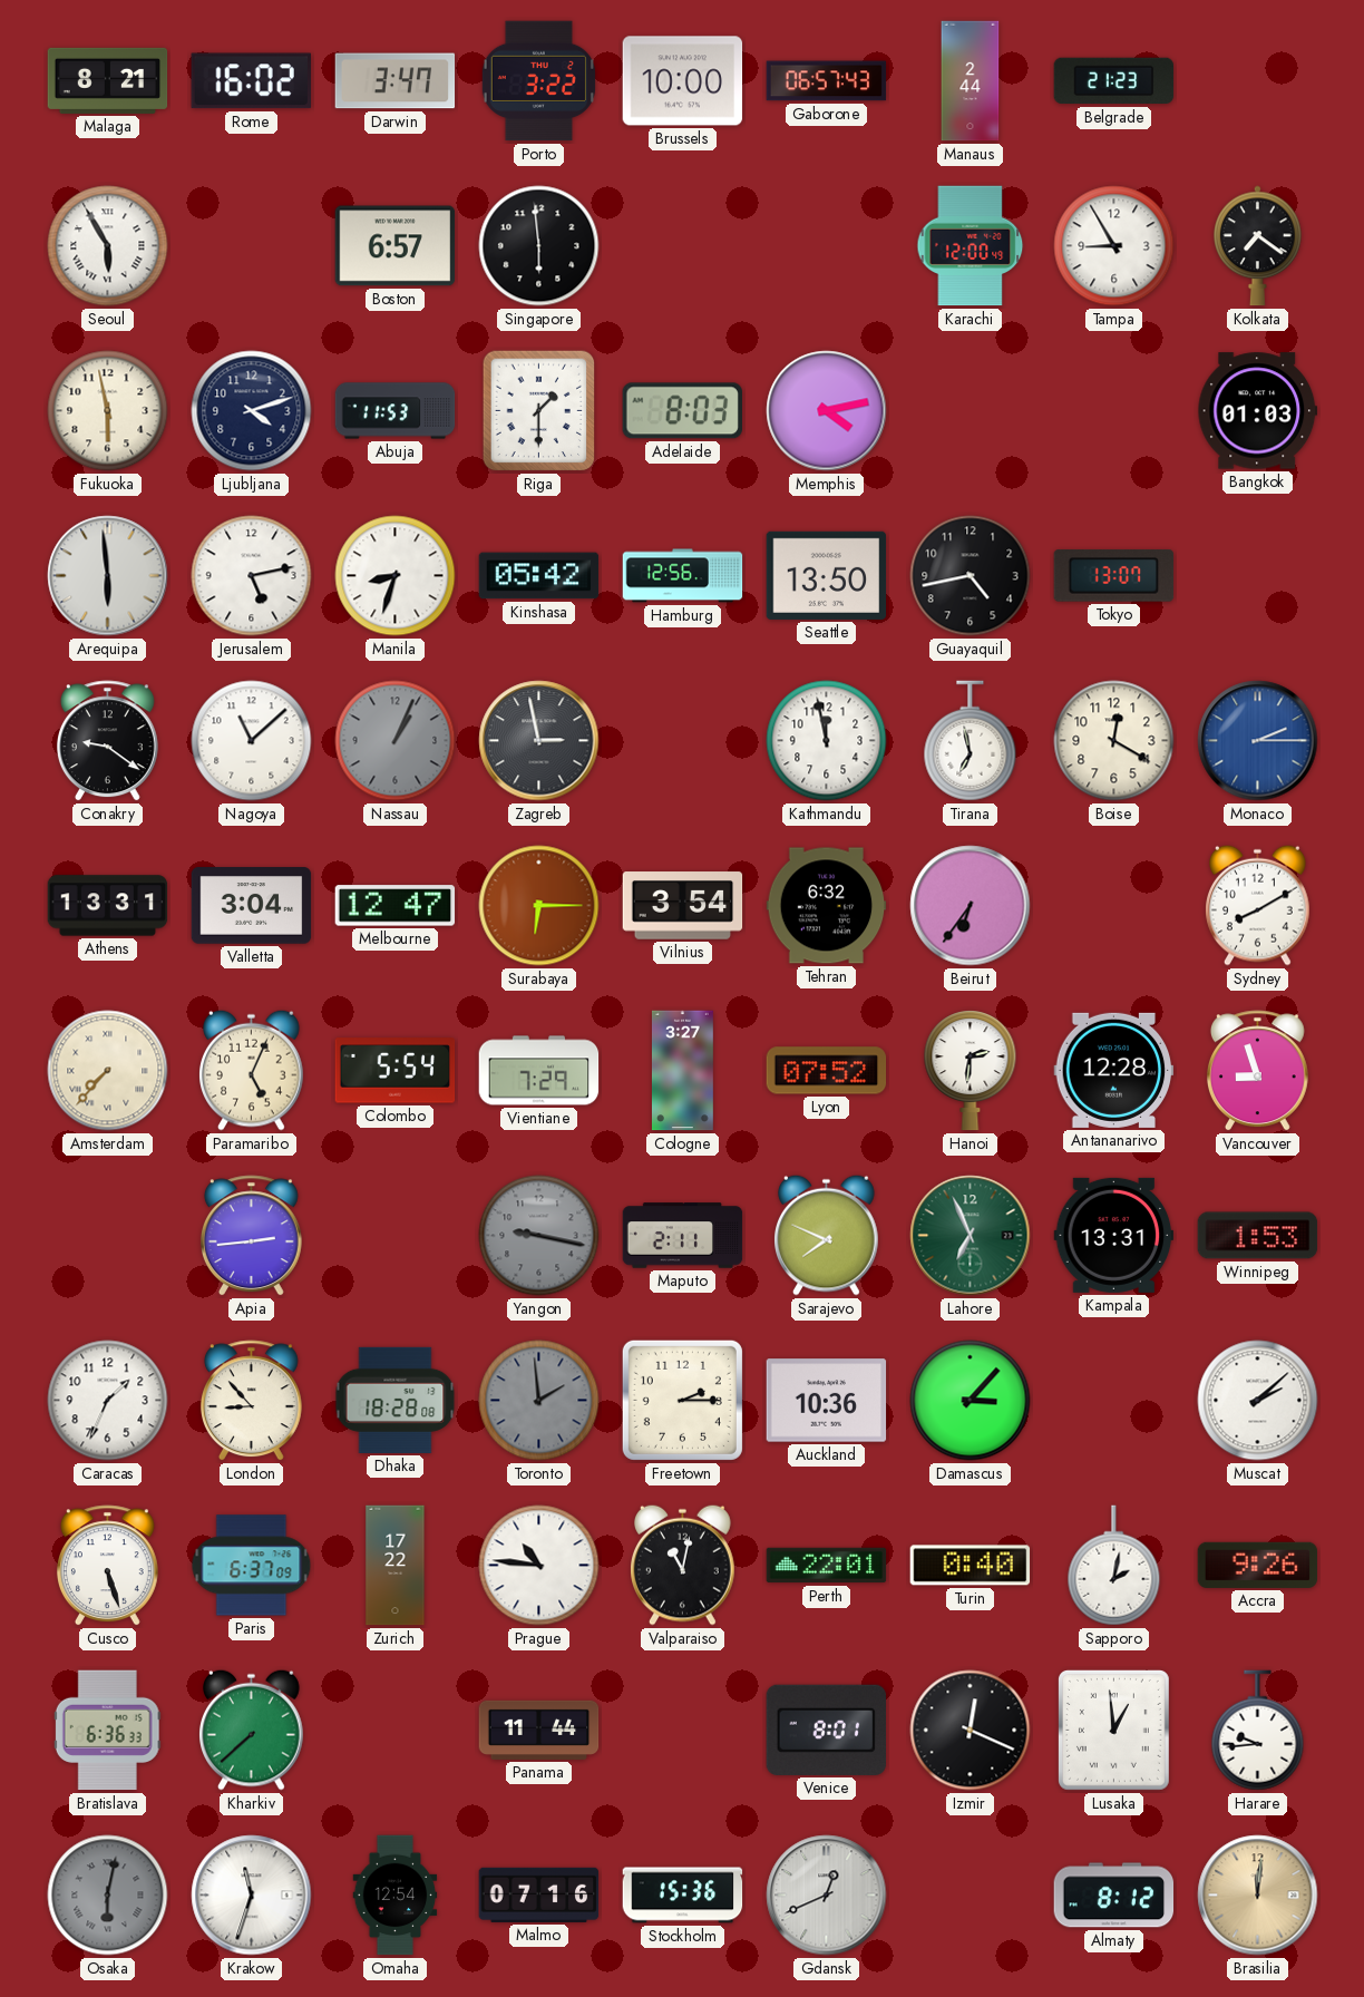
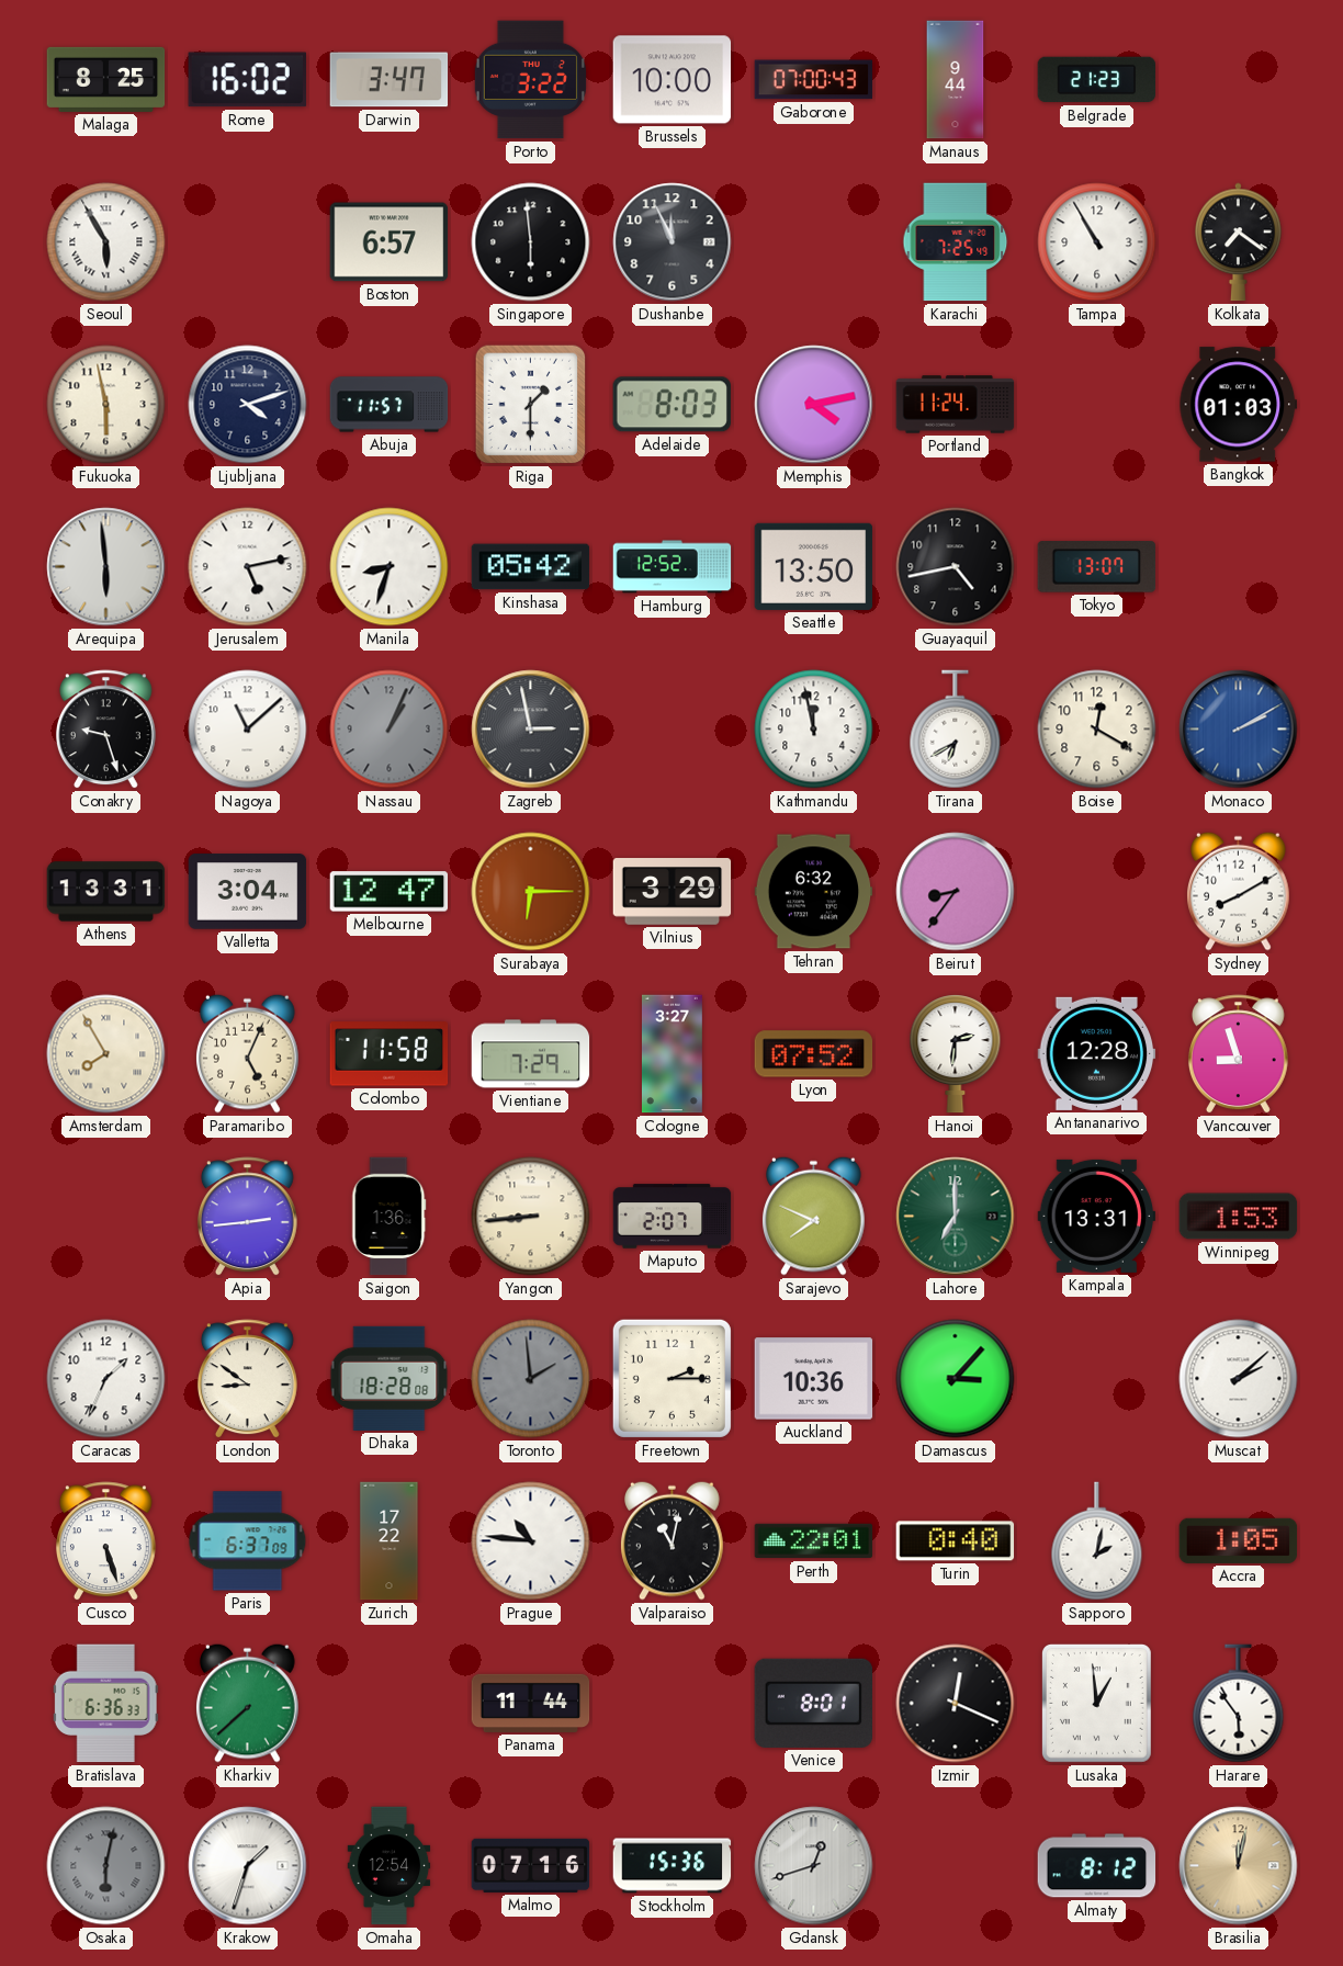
Malaga: 8:21 -> 8:25
Gaborone: 06:57 -> 07:00
Manaus: 2:44 -> 9:44
Dushanbe: none -> 11:56
Karachi: 12:00 -> 7:25
Tampa: 8:55 -> 10:55
Abuja: 11:53 -> 11:57
Portland: none -> 11:24
Hamburg: 12:56 -> 12:52
Conakry: 9:21 -> 9:27
Tirana: 6:58 -> 6:40
Monaco: 2:15 -> 2:10
Vilnius: 3:54 -> 3:29
Beirut: 6:36 -> 8:36
Amsterdam: 7:37 -> 7:55
Colombo: 5:54 -> 11:58
Saigon: none -> 1:36
Yangon: 9:17 -> 8:44
Yangon dial: grey -> cream
Maputo: 2:11 -> 2:07
Lahore: 6:56 -> 7:00
London: 8:53 -> 8:51
Accra: 9:26 -> 1:05
Harare: 9:44 -> 5:54
Krakow: 11:33 -> 1:33
Gdansk: 12:41 -> 12:42
Brasilia: 12:01 -> 12:02
